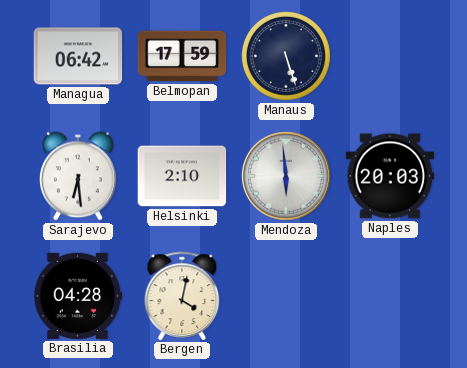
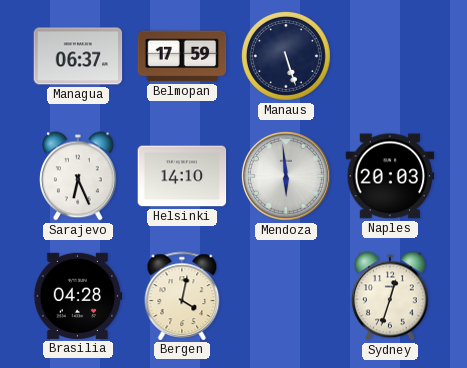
Managua: 06:42 -> 06:37
Sarajevo: 6:29 -> 6:26
Helsinki: 2:10 -> 14:10
Sydney: none -> 12:33
